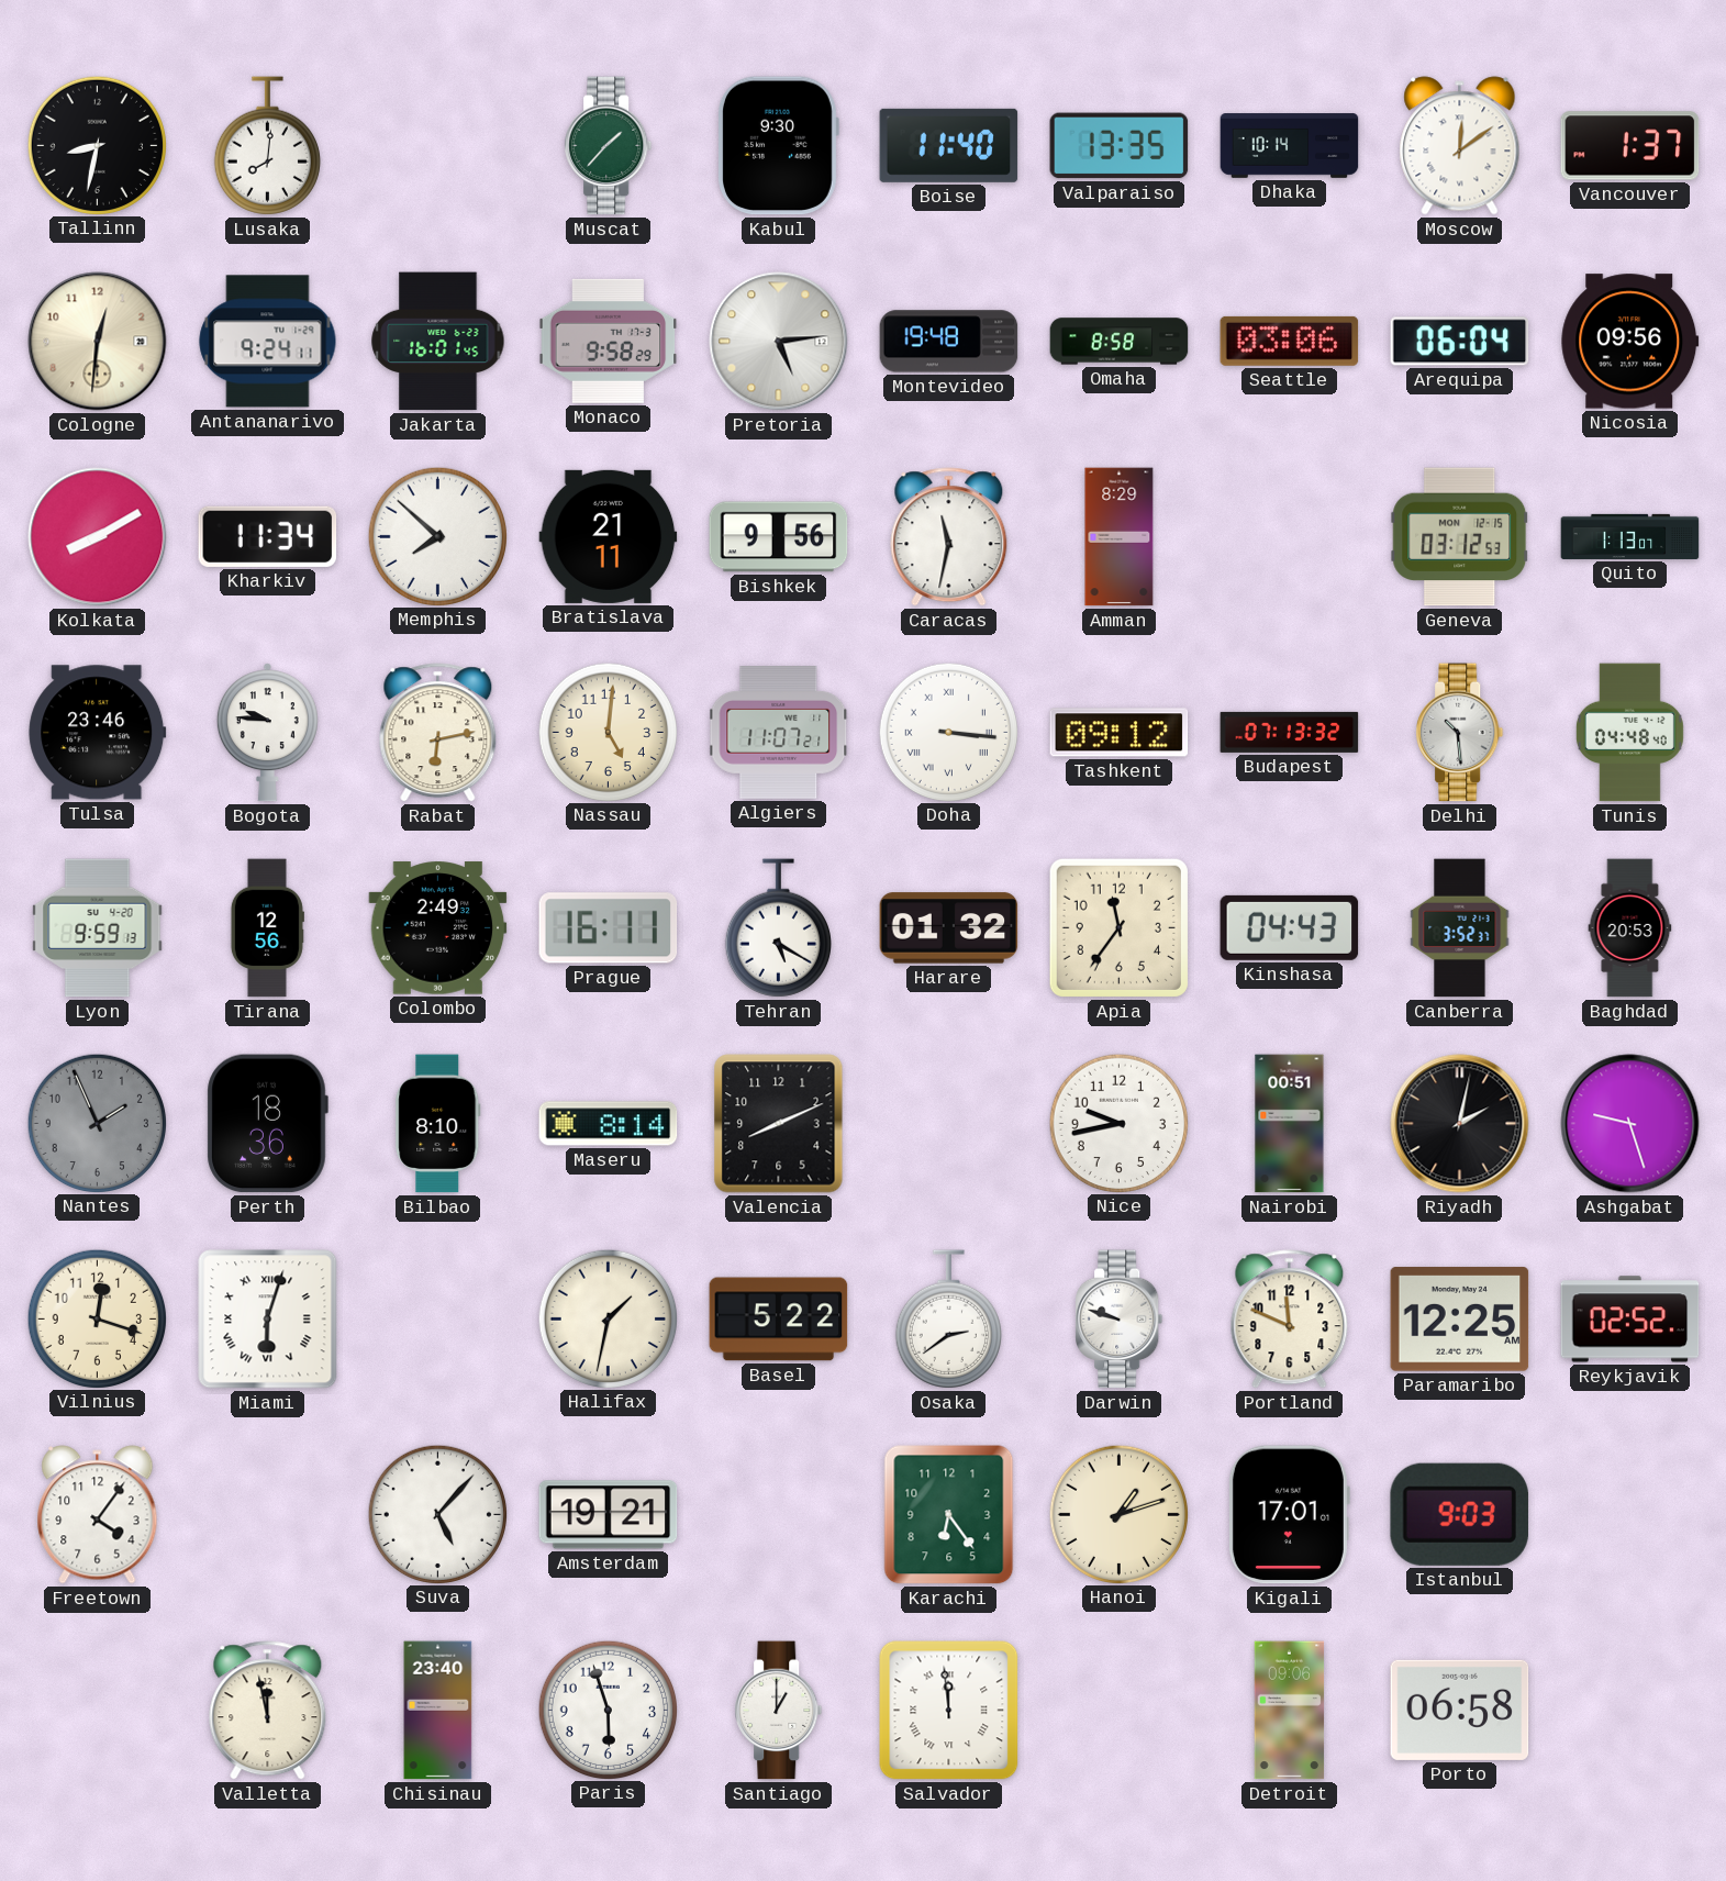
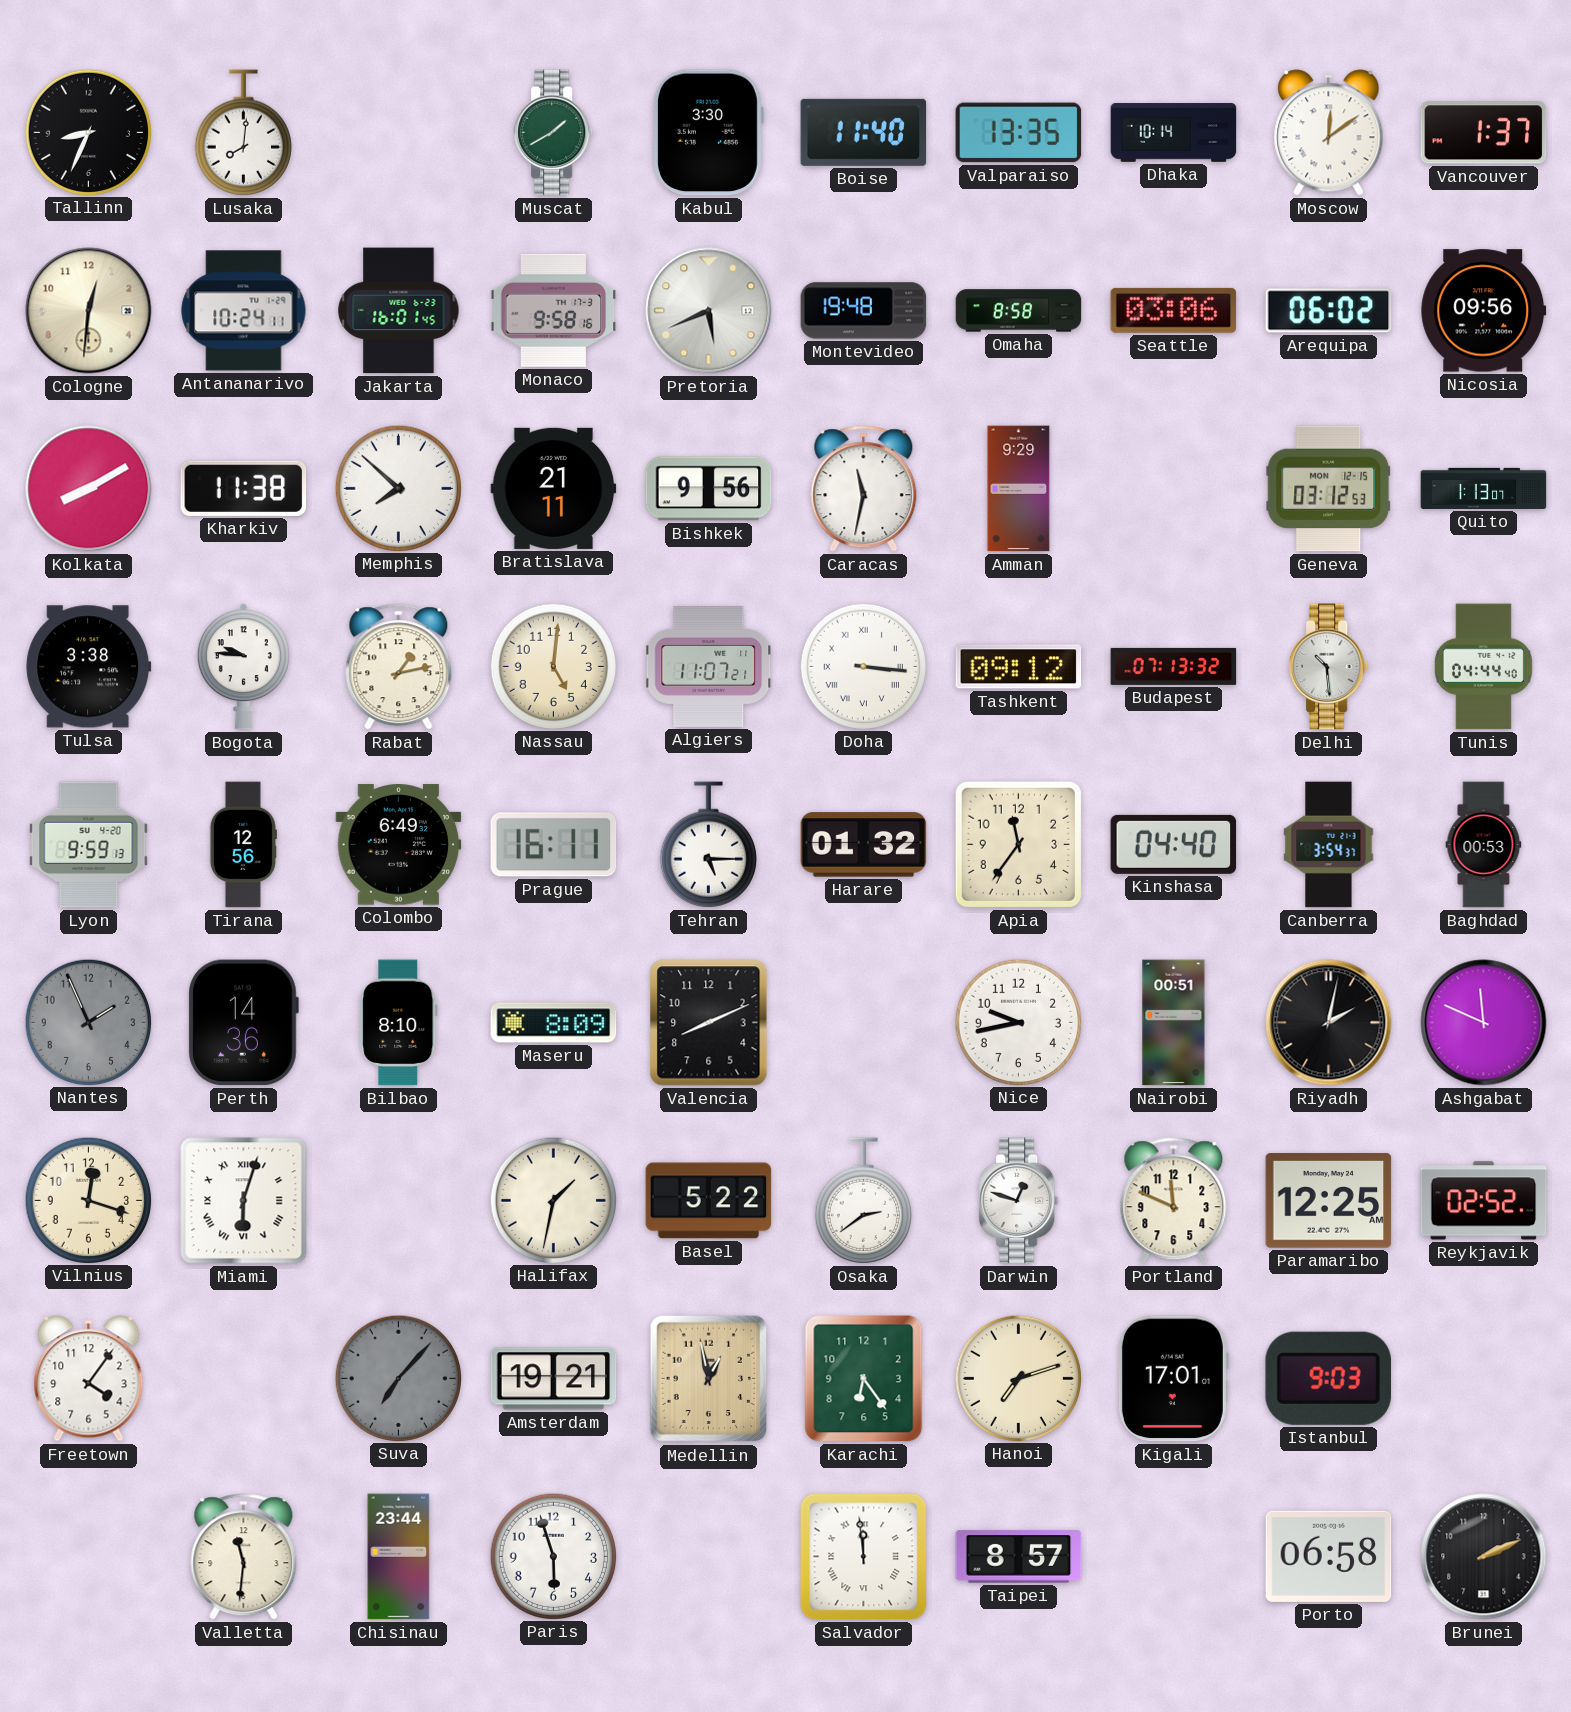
Tallinn: 8:32 -> 8:34
Muscat: 1:37 -> 1:40
Kabul: 9:30 -> 3:30
Antananarivo: 9:24 -> 10:24
Monaco: 9:58:29 -> 9:58:16
Pretoria: 5:14 -> 5:41
Arequipa: 06:04 -> 06:02
Kharkiv: 11:34 -> 11:38
Amman: 8:29 -> 9:29
Tulsa: 23:46 -> 3:38
Rabat: 6:13 -> 1:13
Tunis: 04:48 -> 04:44
Colombo: 2:49 -> 6:49
Tehran: 5:20 -> 5:15
Kinshasa: 04:43 -> 04:40
Canberra: 3:52 -> 3:54
Baghdad: 20:53 -> 00:53
Perth: 18:36 -> 14:36
Maseru: 8:14 -> 8:09
Ashgabat: 9:27 -> 11:49
Darwin: 9:48 -> 12:48
Suva: 5:07 -> 7:07
Suva dial: white -> grey
Medellin: none -> 12:58
Hanoi: 1:12 -> 7:12
Valletta: 11:58 -> 11:31
Chisinau: 23:40 -> 23:44
Santiago: 1:00 -> none
Taipei: none -> 8:57
Detroit: 09:06 -> none
Brunei: none -> 2:11
